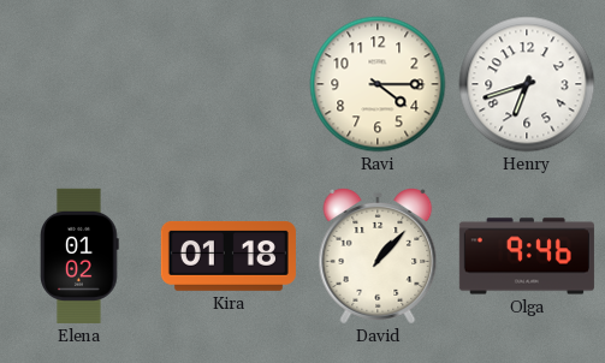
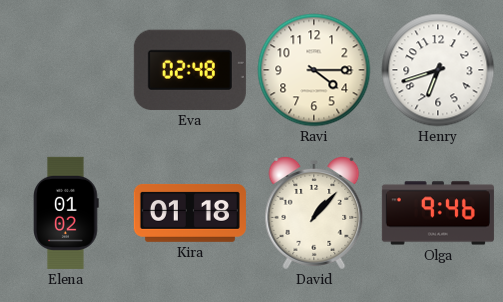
Eva: none -> 02:48
